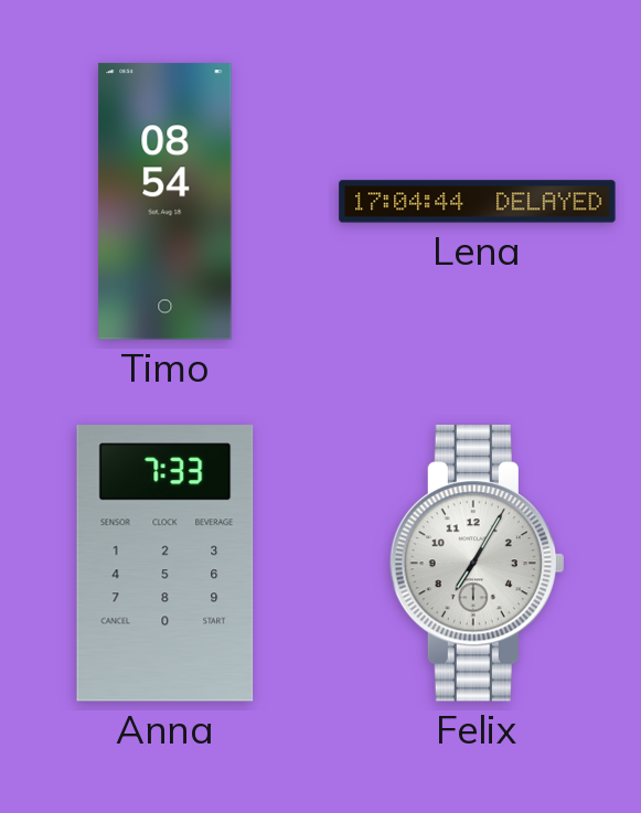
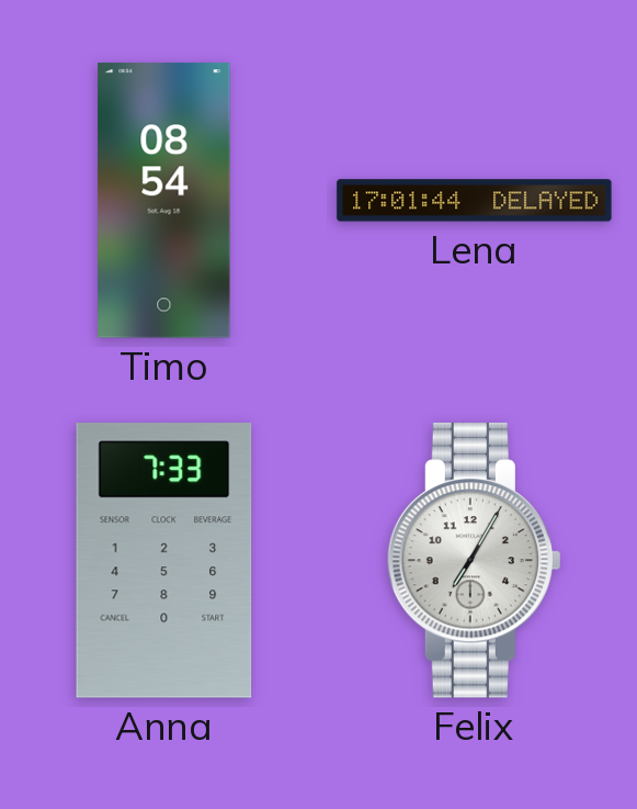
Lena: 17:04 -> 17:01
